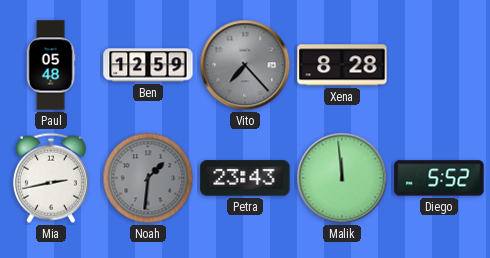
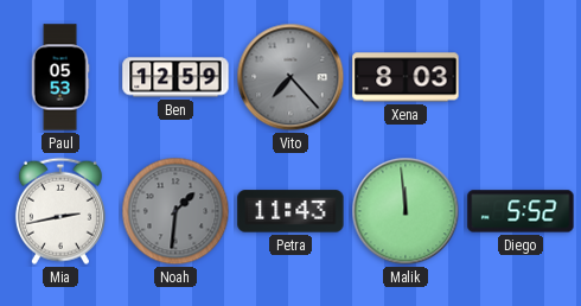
Paul: 05:48 -> 05:53
Xena: 8:28 -> 8:03
Petra: 23:43 -> 11:43
